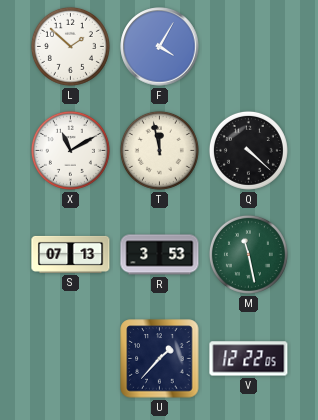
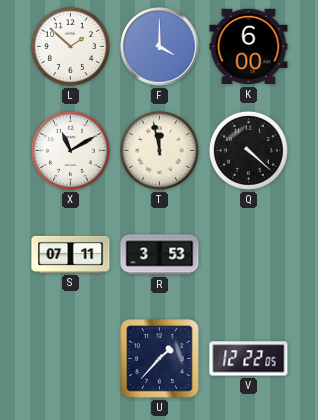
F: 4:05 -> 4:00
K: none -> 6:00
S: 07:13 -> 07:11
M: 11:28 -> none
